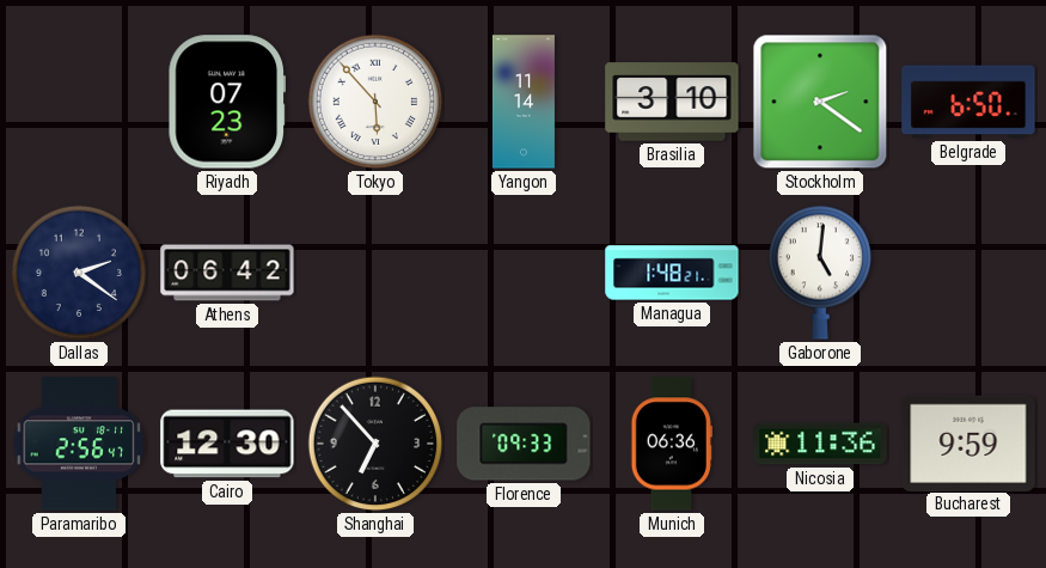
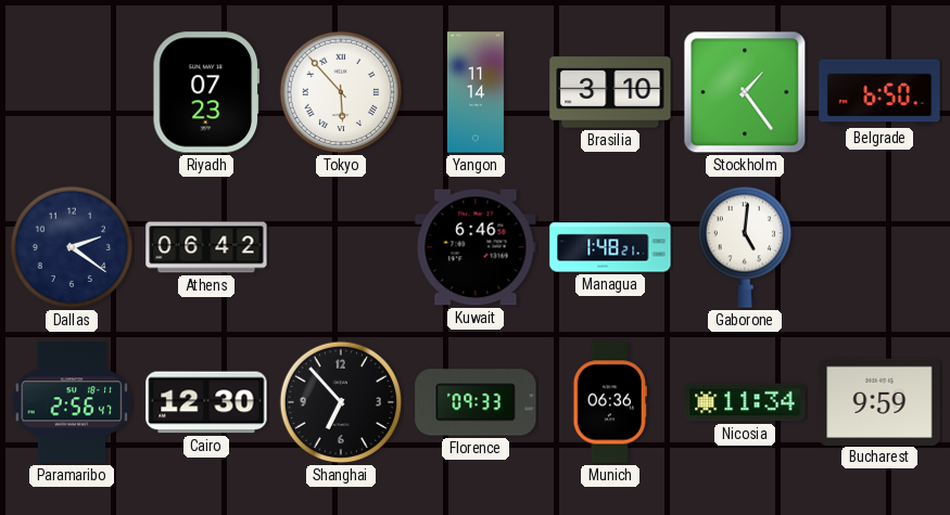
Stockholm: 2:21 -> 1:24
Kuwait: none -> 6:46
Nicosia: 11:36 -> 11:34
